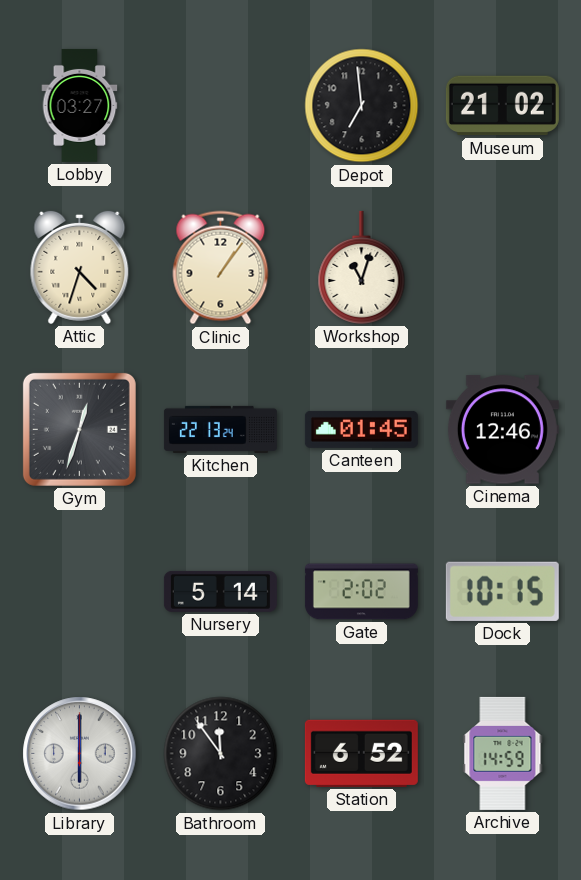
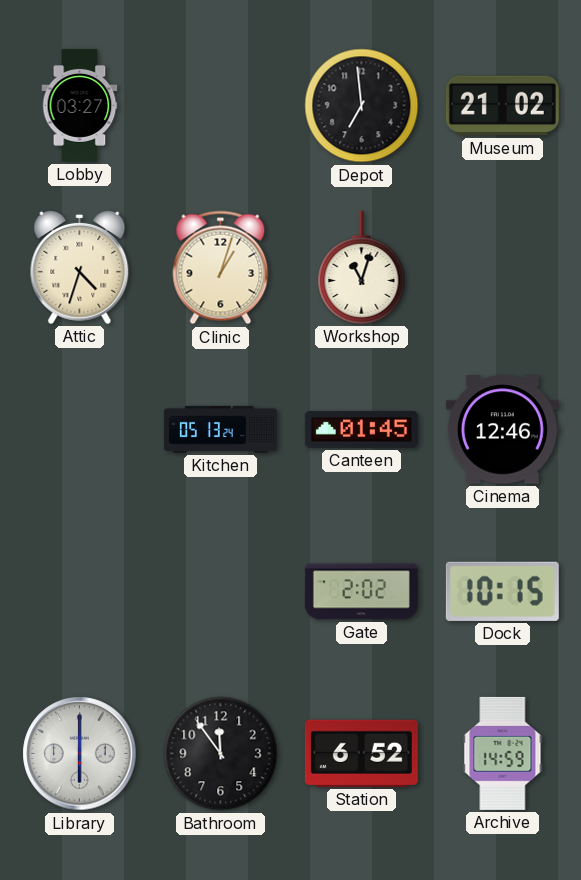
Clinic: 1:06 -> 1:03
Gym: 12:33 -> none
Kitchen: 22:13 -> 05:13
Nursery: 5:14 -> none
